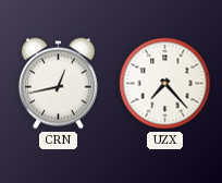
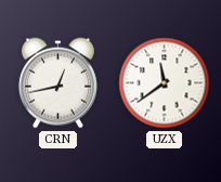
UZX: 7:23 -> 11:39
